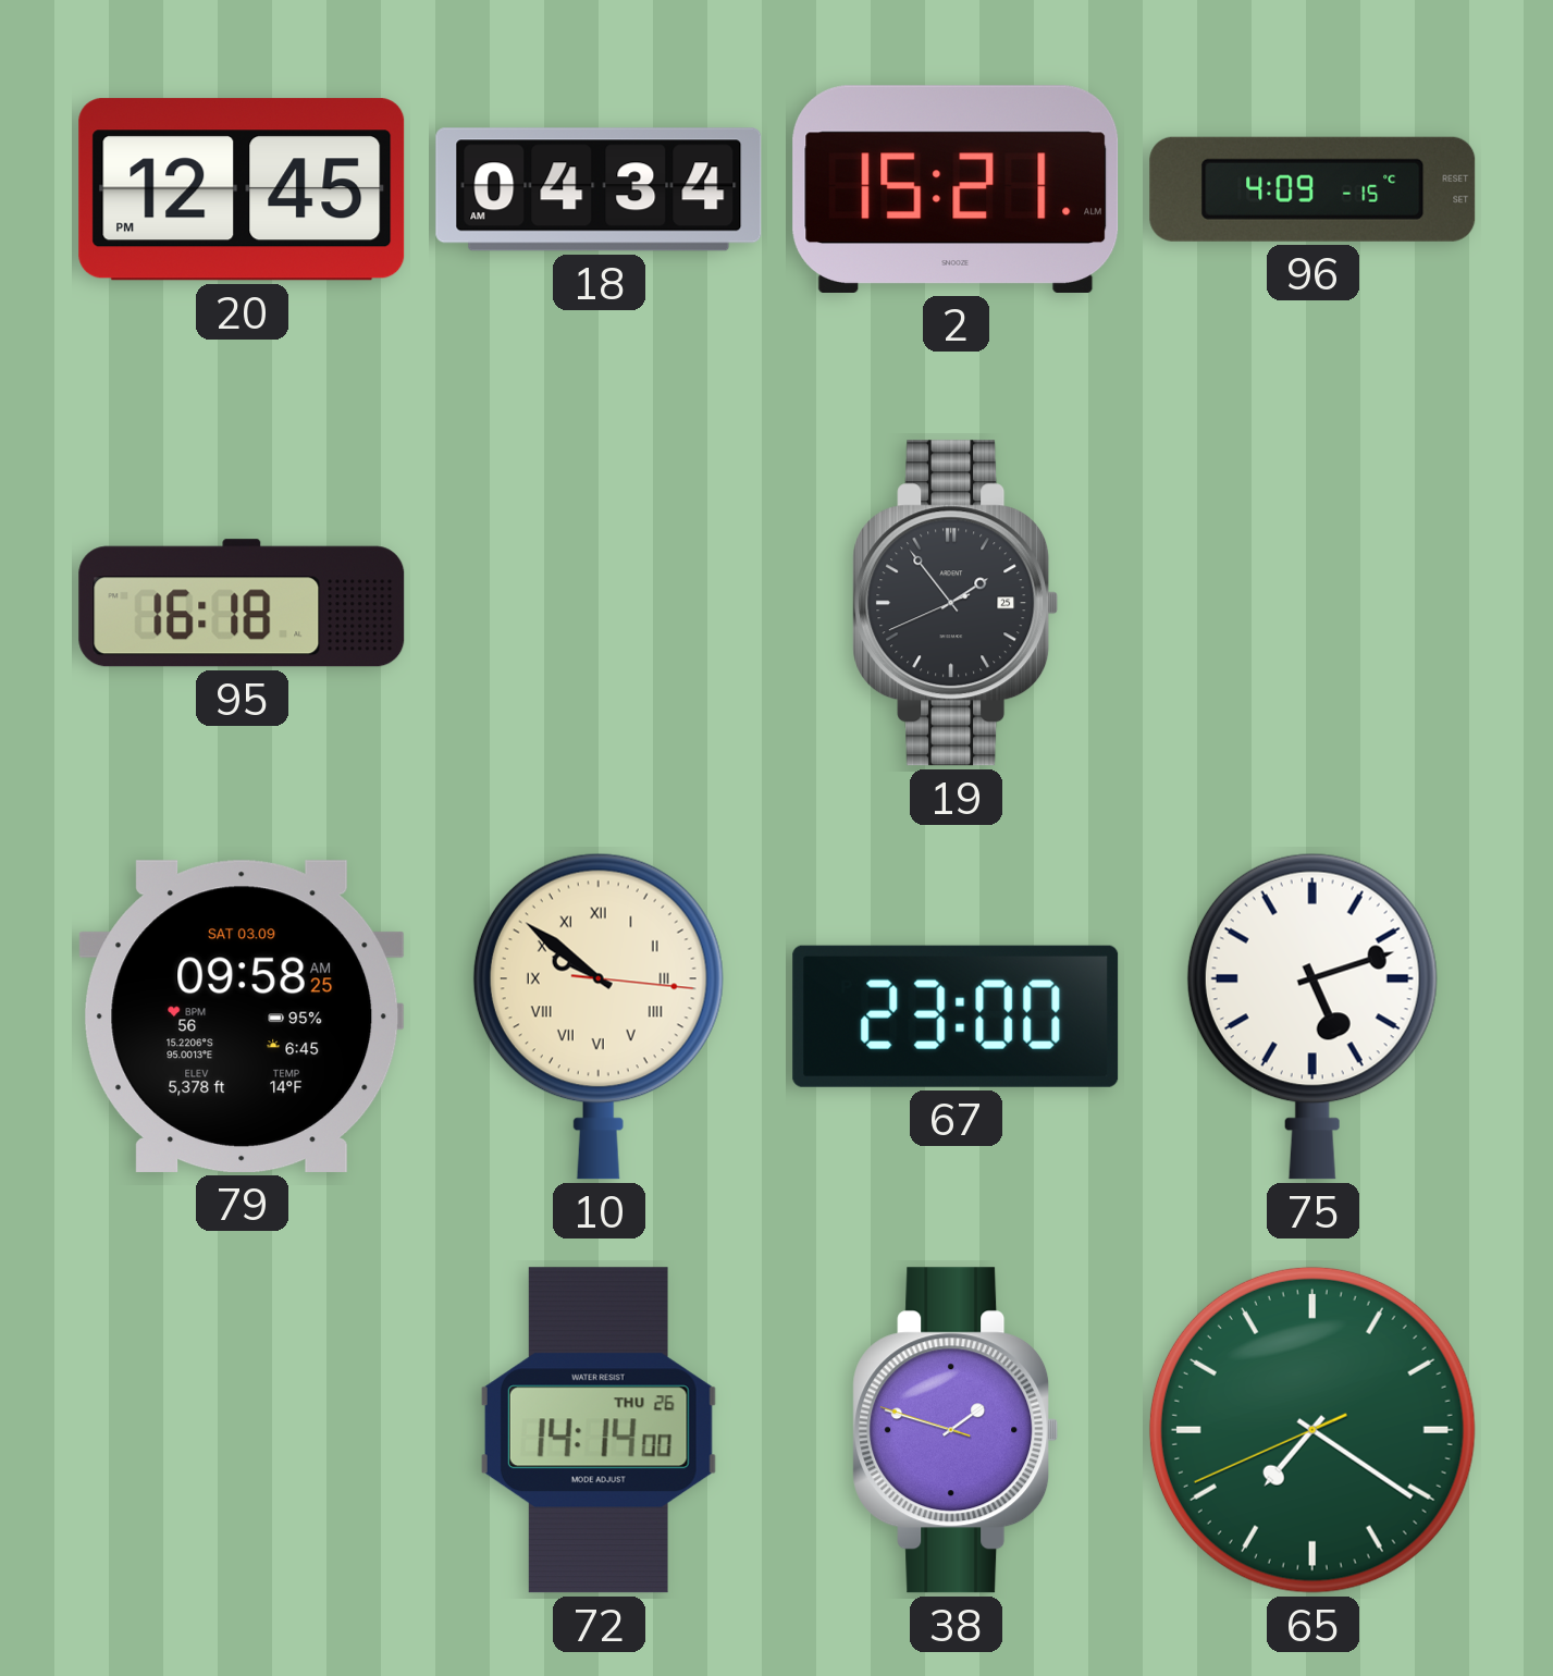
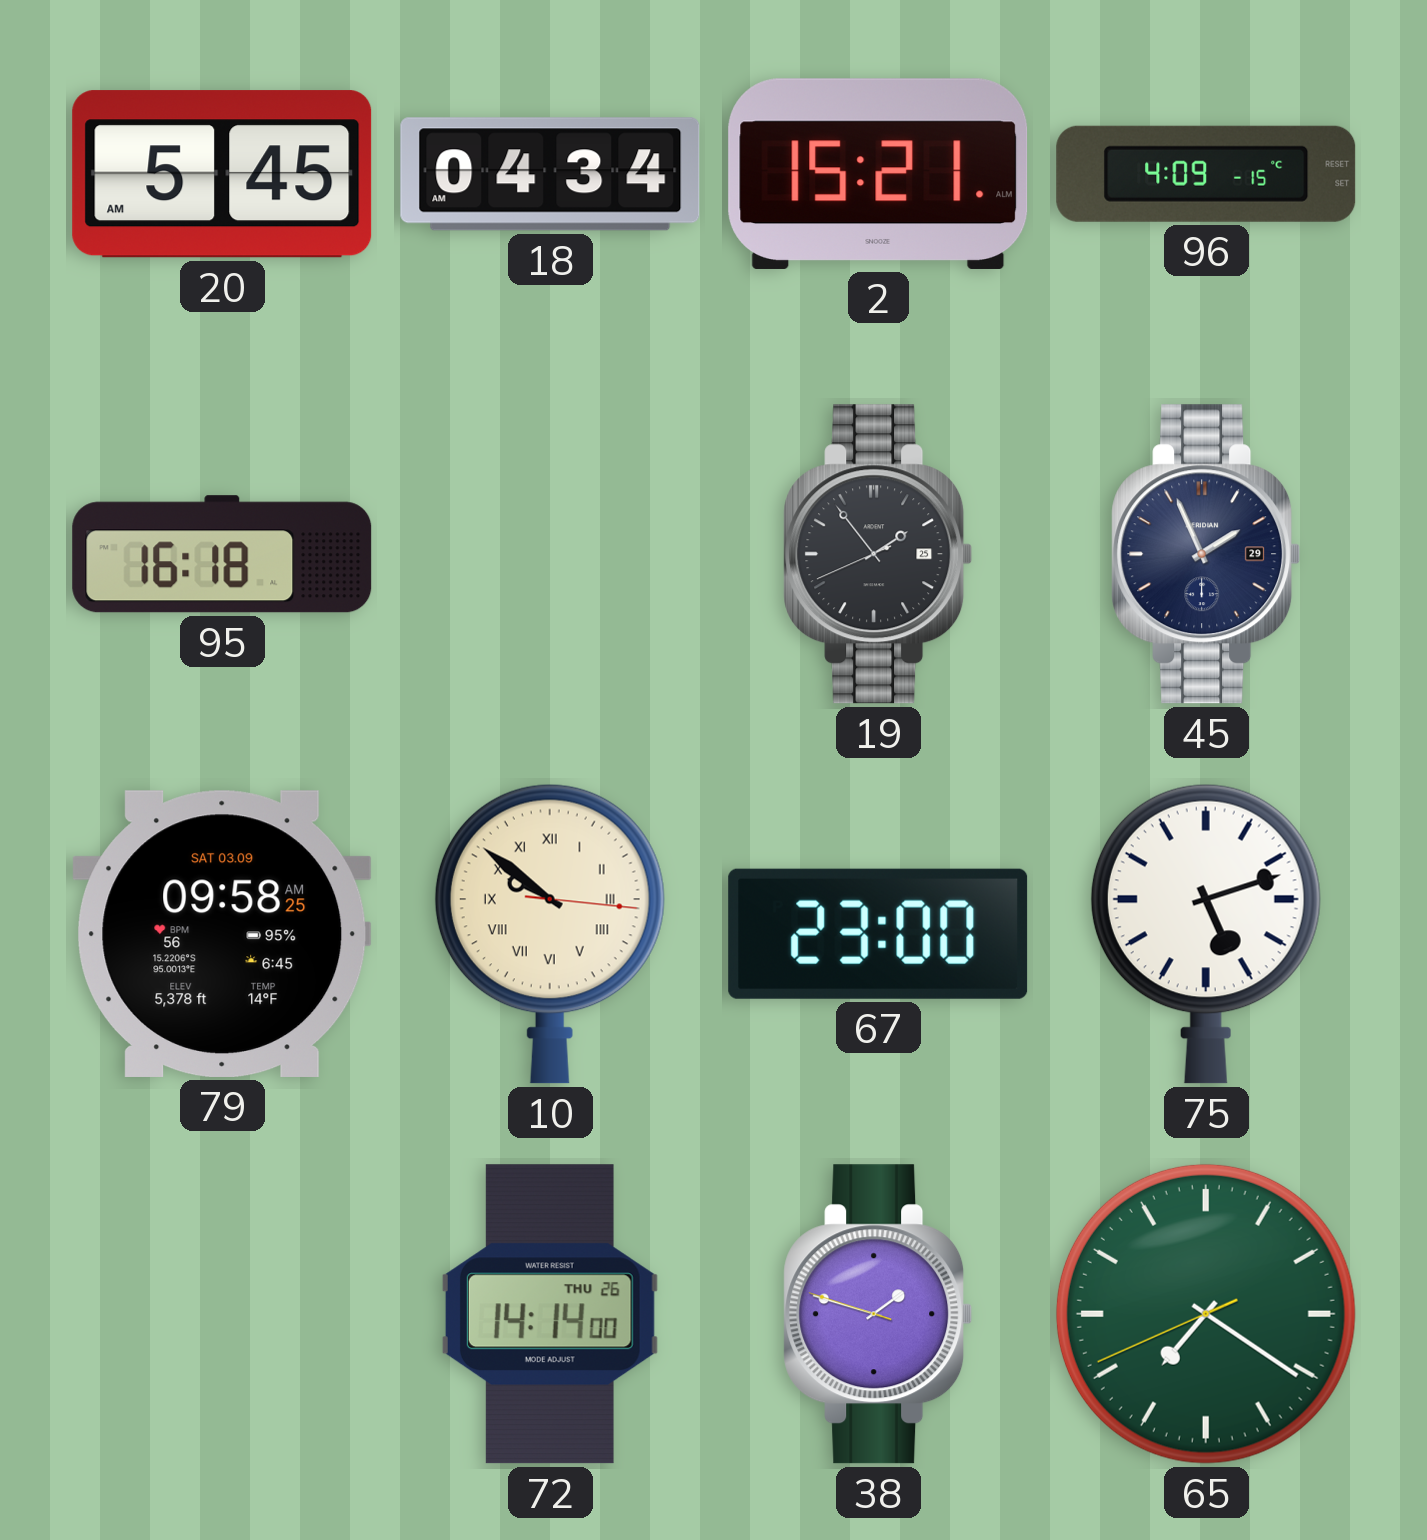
20: 12:45 -> 5:45
45: none -> 1:56
